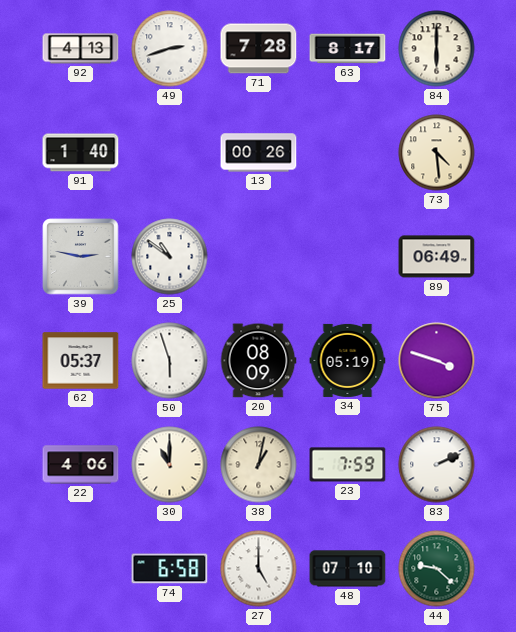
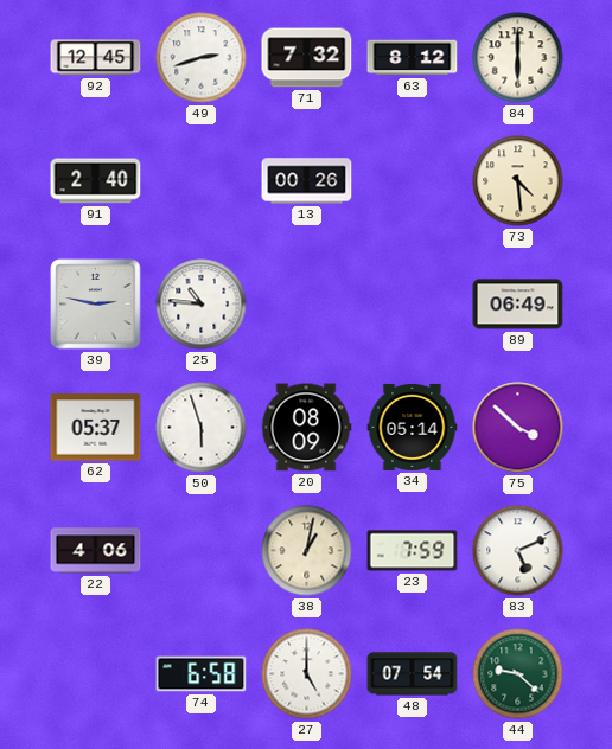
92: 4:13 -> 12:45
71: 7:28 -> 7:32
63: 8:17 -> 8:12
91: 1:40 -> 2:40
25: 10:51 -> 10:46
34: 05:19 -> 05:14
75: 3:48 -> 3:52
30: 11:00 -> none
83: 2:11 -> 5:11
48: 07:10 -> 07:54
